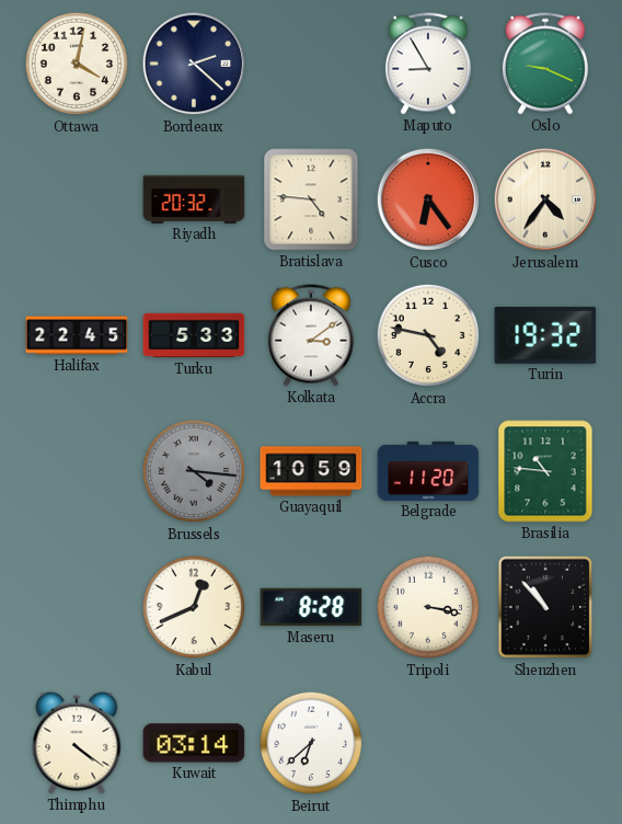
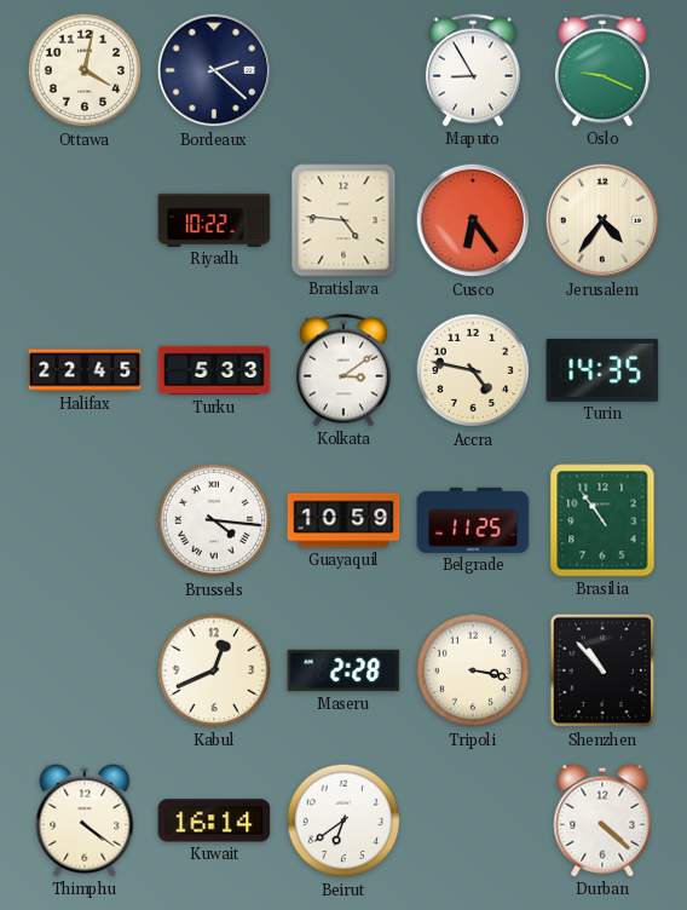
Riyadh: 20:32 -> 10:22
Turin: 19:32 -> 14:35
Brussels dial: grey -> white
Belgrade: 11:20 -> 11:25
Brasilia: 10:46 -> 10:54
Maseru: 8:28 -> 2:28
Kuwait: 03:14 -> 16:14
Beirut: 6:38 -> 6:39
Durban: none -> 4:22
